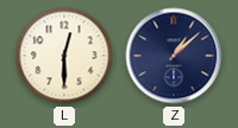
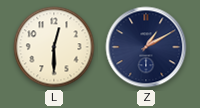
Z: 1:08 -> 1:10
